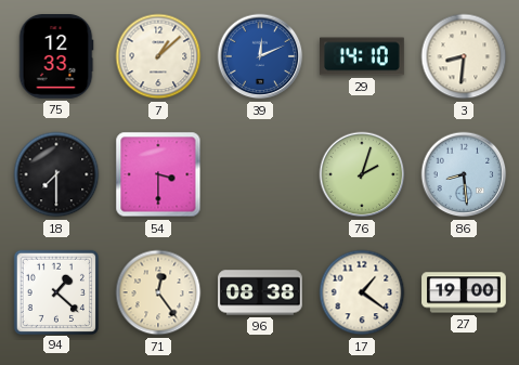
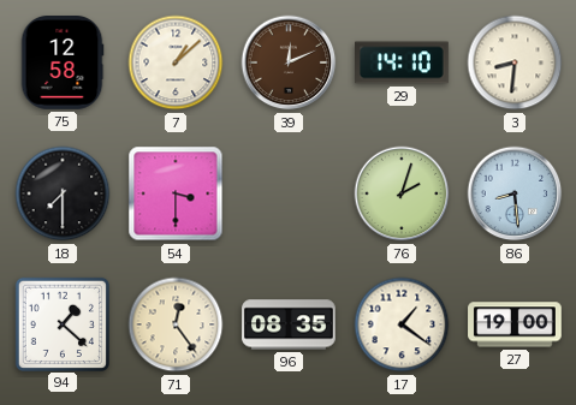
75: 12:33 -> 12:58
39 dial: blue -> brown
96: 08:38 -> 08:35
